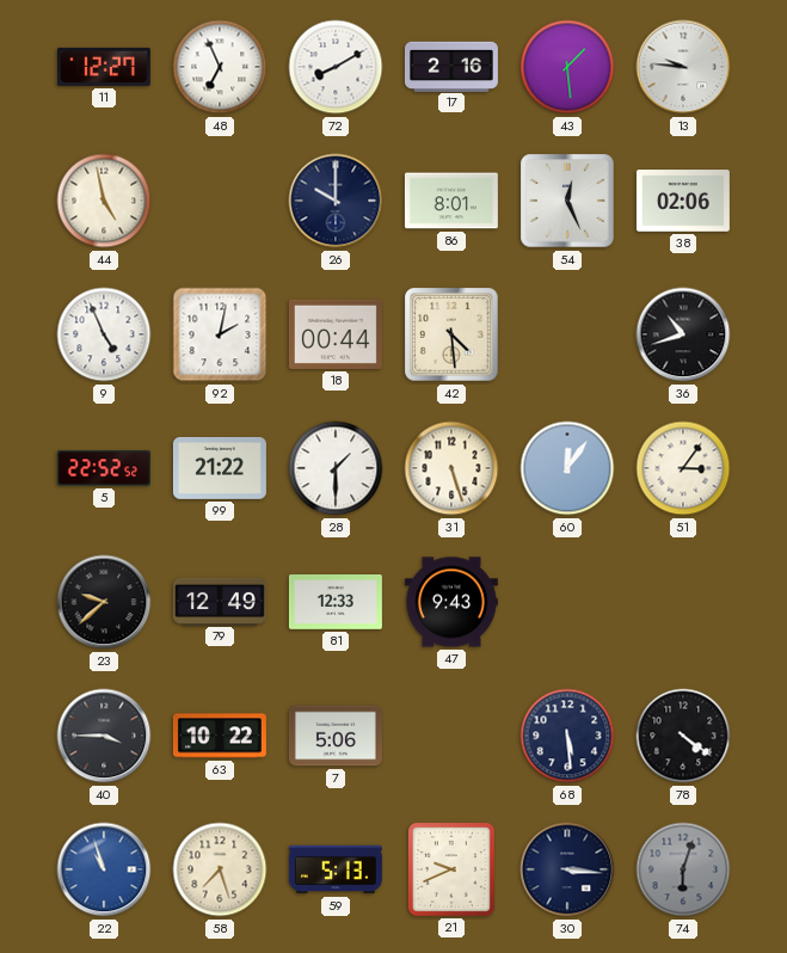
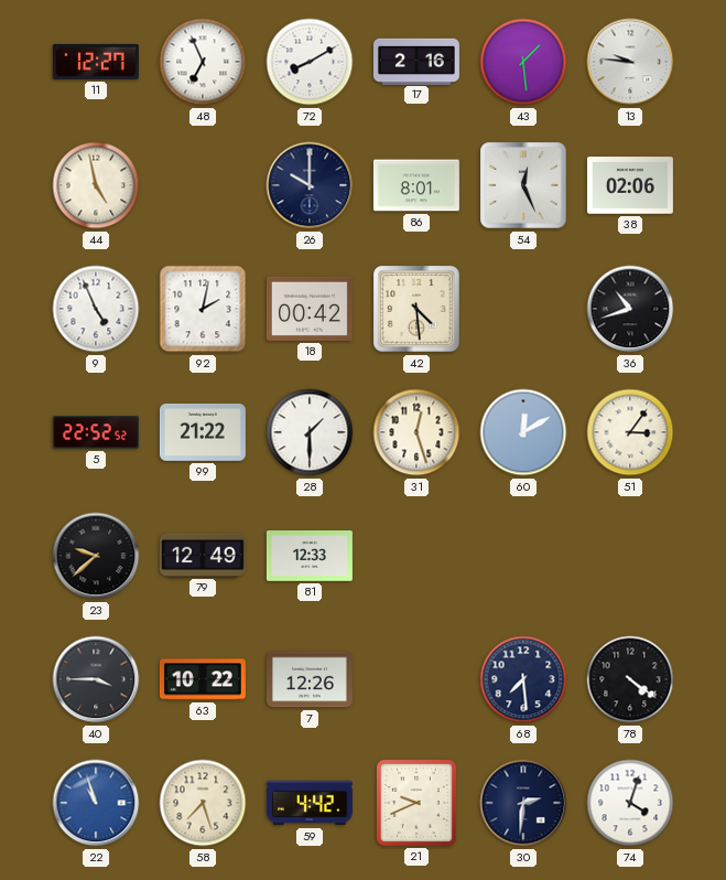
18: 00:44 -> 00:42
31: 5:27 -> 12:27
60: 12:06 -> 12:10
47: 9:43 -> none
7: 5:06 -> 12:26
68: 5:29 -> 7:29
59: 5:13 -> 4:42
30: 3:16 -> 2:31
74: 6:03 -> 4:03
74 dial: grey -> white
